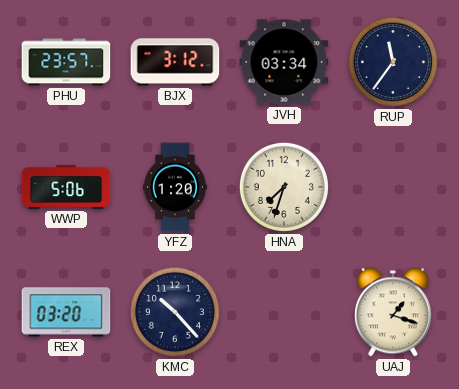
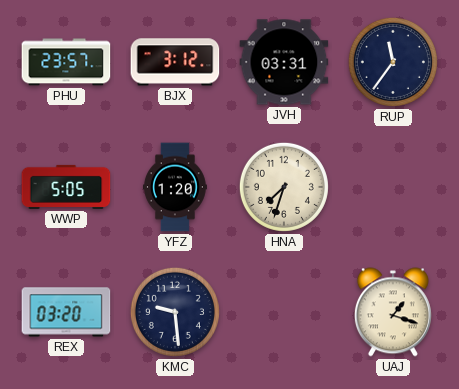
JVH: 03:34 -> 03:31
WWP: 5:06 -> 5:05
KMC: 10:23 -> 9:29
